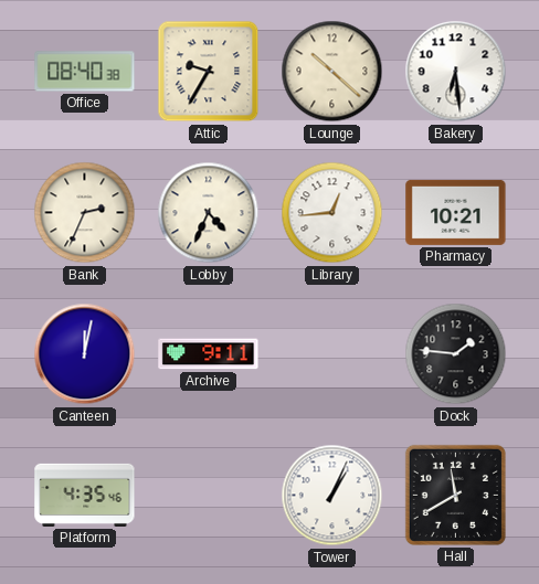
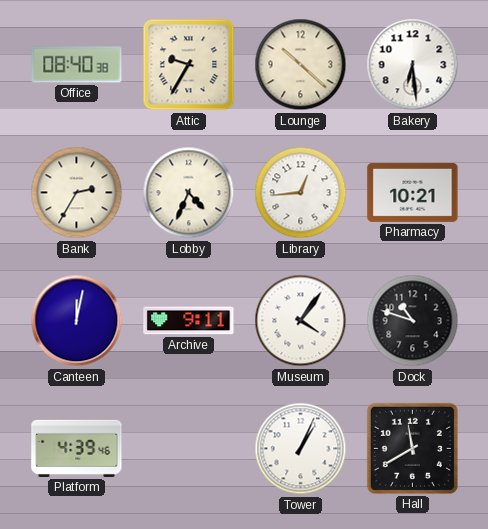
Bank: 2:34 -> 2:35
Museum: none -> 4:06
Dock: 1:46 -> 10:48
Platform: 4:35 -> 4:39
